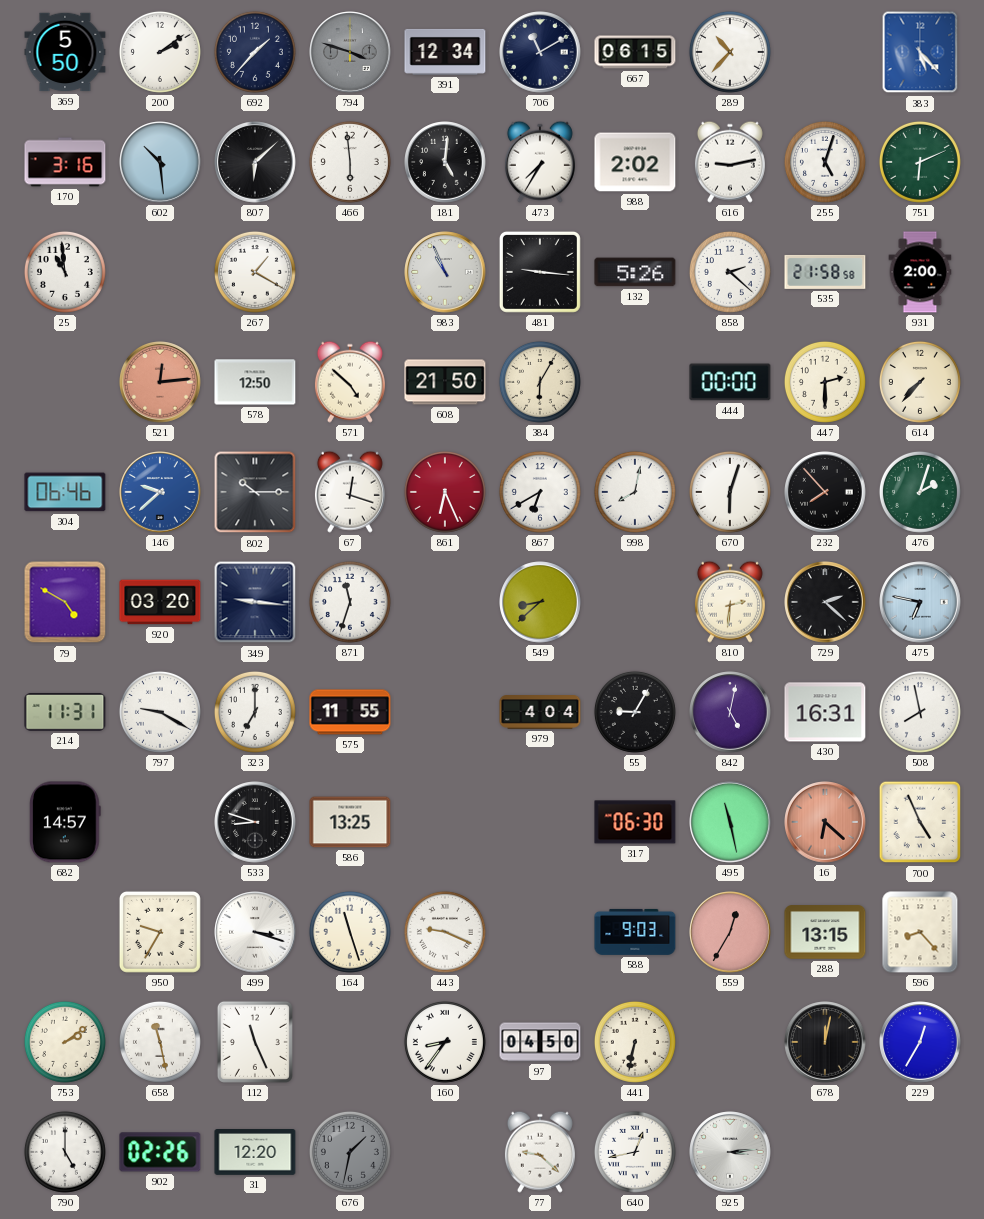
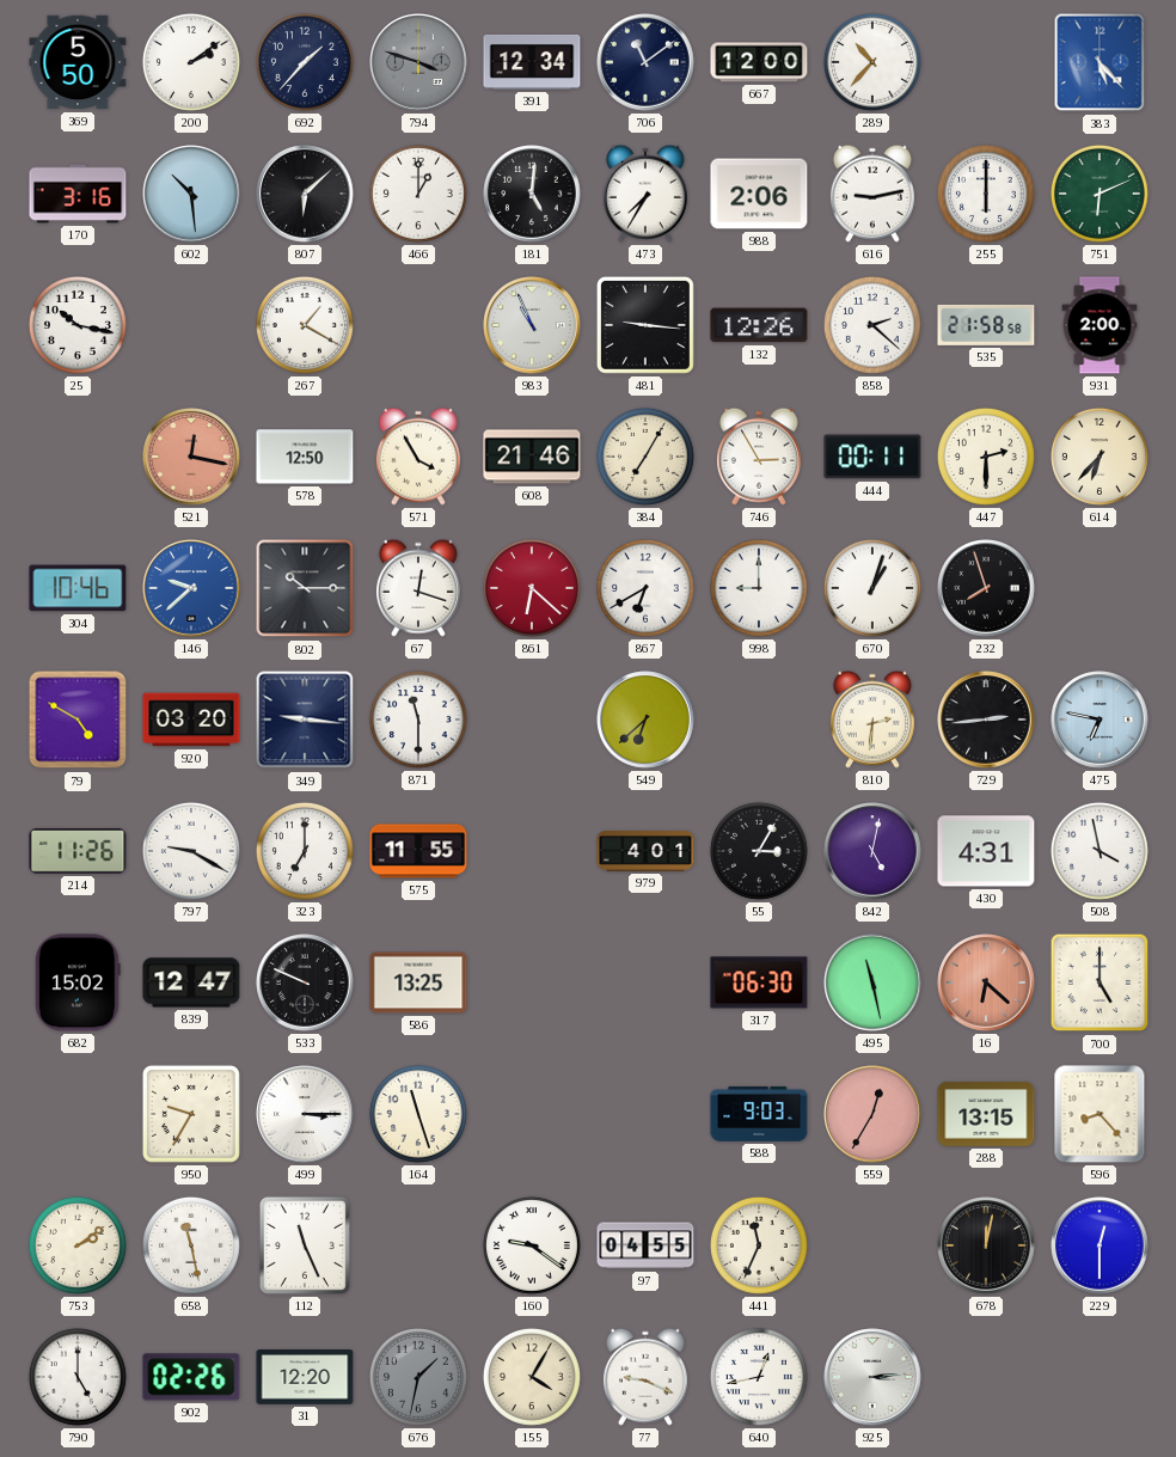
706: 11:10 -> 11:09
667: 06:15 -> 12:00
466: 5:59 -> 1:00
988: 2:02 -> 2:06
255: 5:03 -> 6:00
25: 10:59 -> 10:17
132: 5:26 -> 12:26
521: 12:14 -> 12:17
571: 4:52 -> 3:55
608: 21:50 -> 21:46
384: 6:05 -> 7:05
746: none -> 2:55
444: 00:00 -> 00:11
614: 7:37 -> 6:37
304: 06:46 -> 10:46
861: 6:26 -> 6:22
998: 8:02 -> 9:00
670: 6:03 -> 1:03
232: 7:53 -> 7:57
476: 2:03 -> none
871: 11:33 -> 11:30
549: 8:38 -> 6:38
729: 2:22 -> 2:44
214: 11:31 -> 11:26
979: 4:04 -> 4:01
55: 9:05 -> 3:05
430: 16:31 -> 4:31
508: 7:58 -> 3:58
682: 14:57 -> 15:02
839: none -> 12:47
533: 8:48 -> 9:49
700: 4:56 -> 5:00
499: 3:18 -> 3:15
443: 9:19 -> none
160: 8:36 -> 9:21
97: 04:50 -> 04:55
441: 6:32 -> 11:34
229: 12:35 -> 12:30
155: none -> 4:05
77: 9:22 -> 9:19
